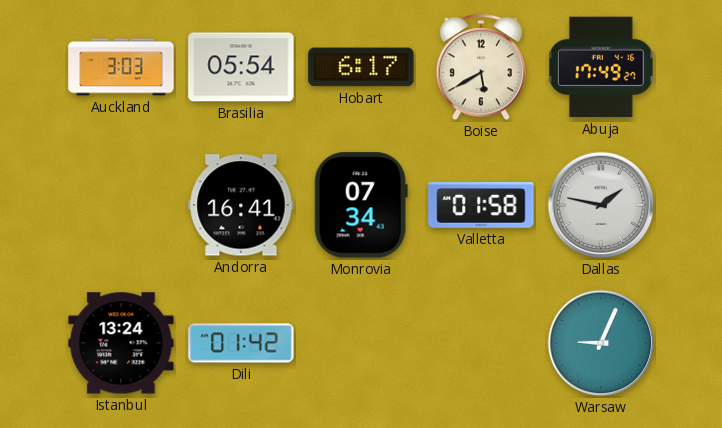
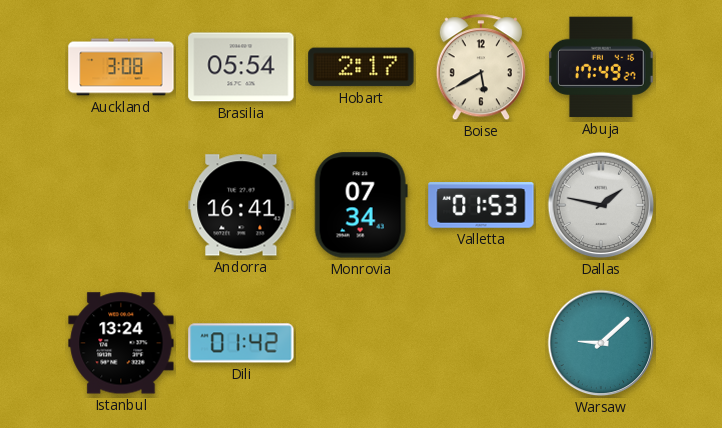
Auckland: 3:03 -> 3:08
Hobart: 6:17 -> 2:17
Valletta: 01:58 -> 01:53
Warsaw: 9:04 -> 9:08
